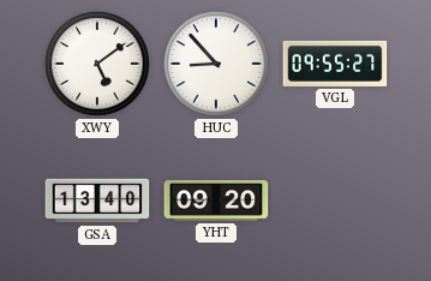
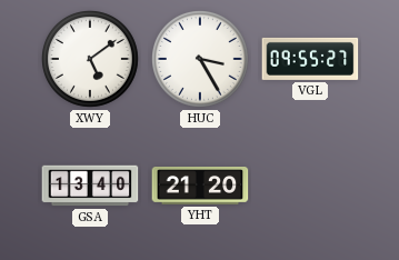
HUC: 8:53 -> 3:25
YHT: 09:20 -> 21:20
